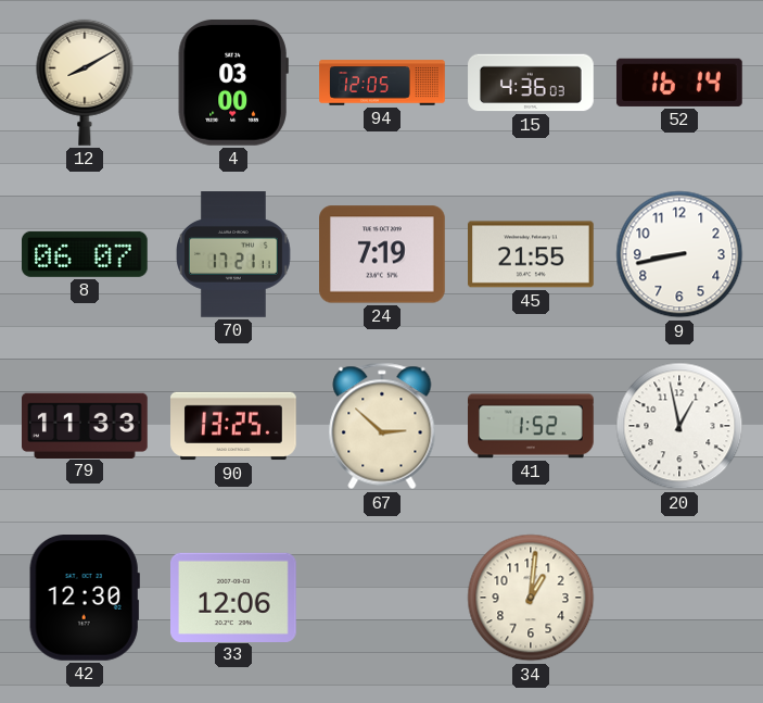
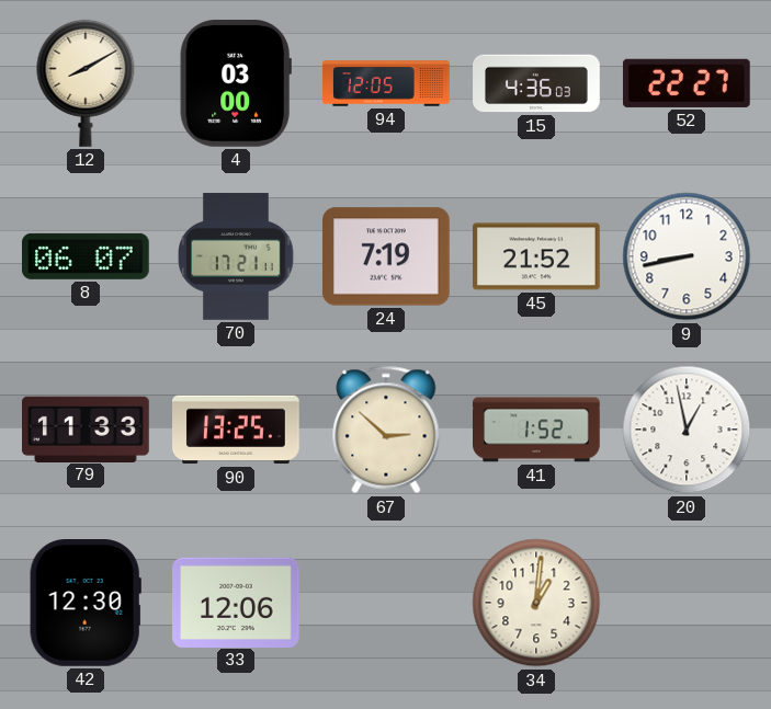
52: 16:14 -> 22:27
45: 21:55 -> 21:52
